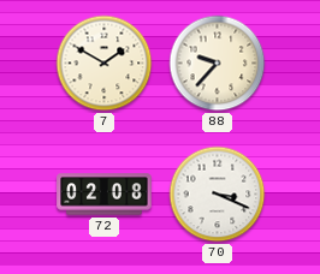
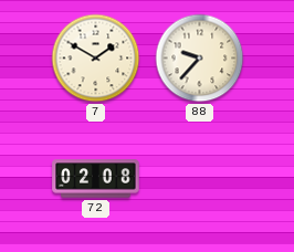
70: 3:19 -> none
